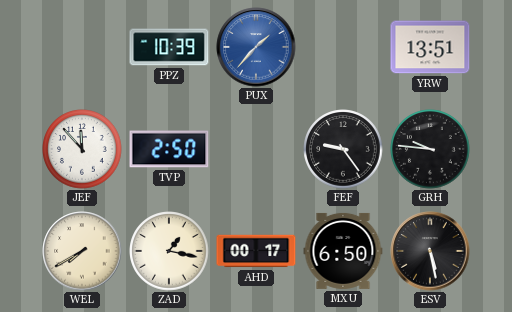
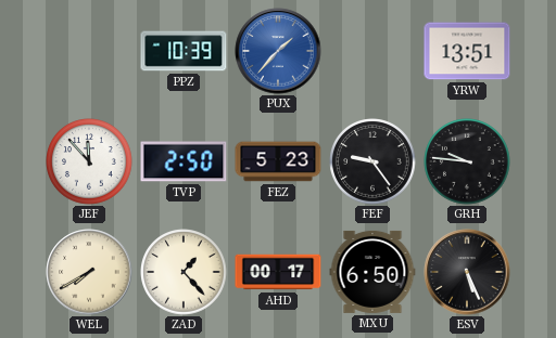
FEZ: none -> 5:23
ZAD: 1:17 -> 1:23
ESV: 5:28 -> 5:26
